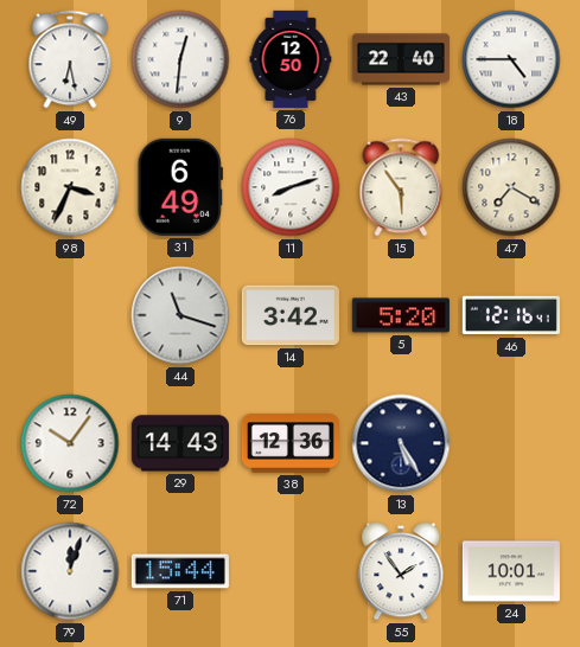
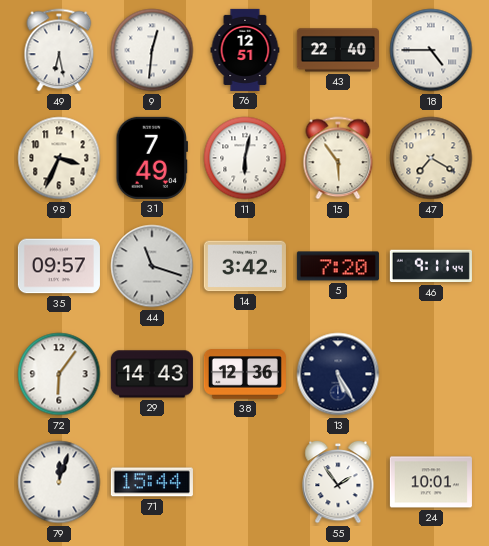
76: 12:50 -> 12:51
31: 6:49 -> 7:49
11: 8:12 -> 6:02
35: none -> 09:57
5: 5:20 -> 7:20
46: 12:16 -> 9:11
72: 10:06 -> 6:06
